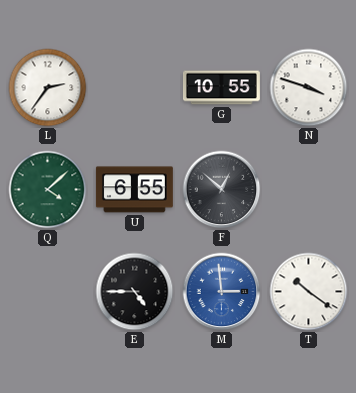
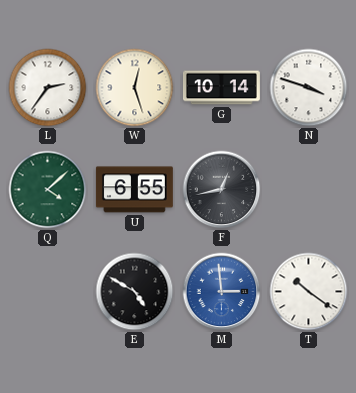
W: none -> 12:27
G: 10:55 -> 10:14
F: 12:52 -> 12:43
E: 4:45 -> 4:50
